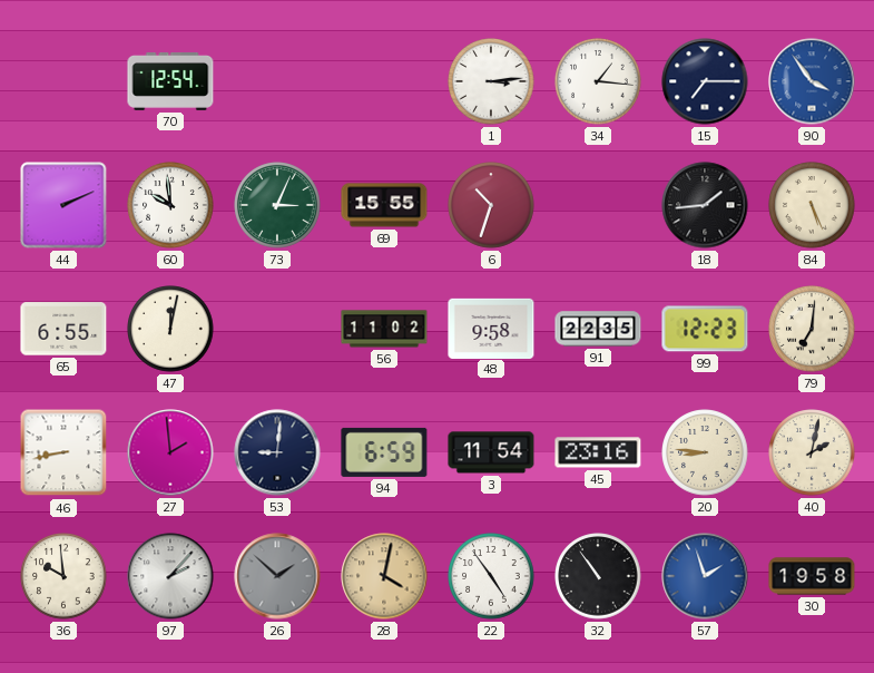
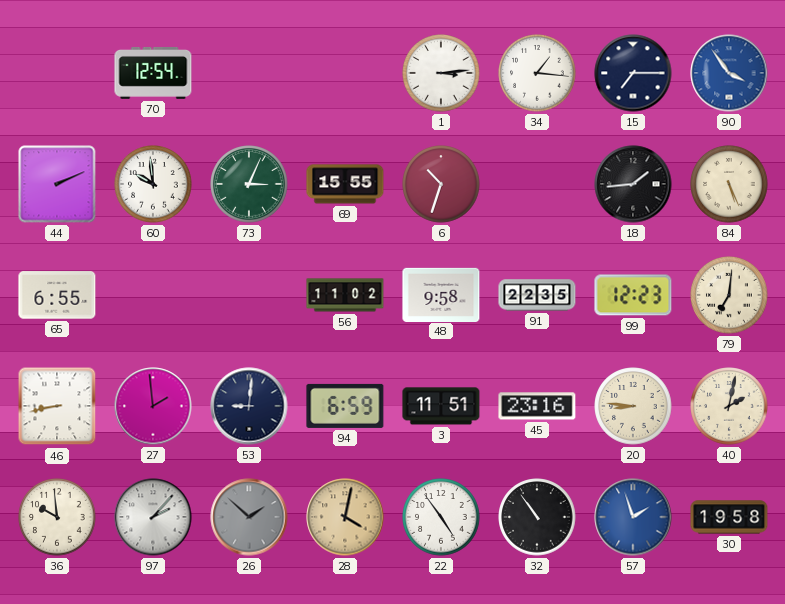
47: 12:02 -> none
3: 11:54 -> 11:51
